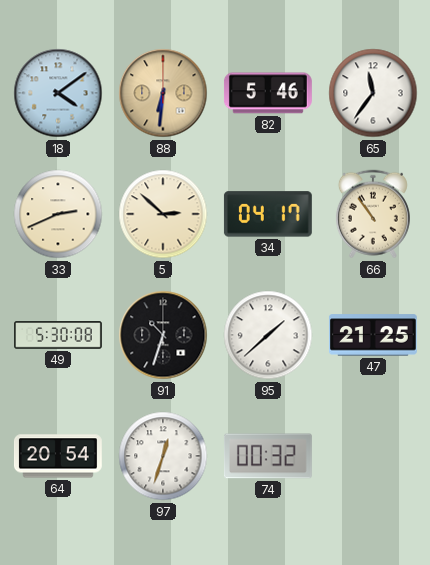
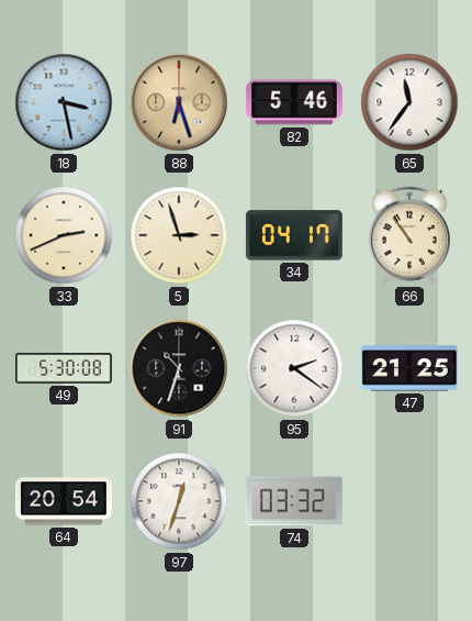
18: 4:09 -> 3:28
88: 6:31 -> 6:27
5: 2:52 -> 2:57
95: 1:38 -> 2:21
74: 00:32 -> 03:32
